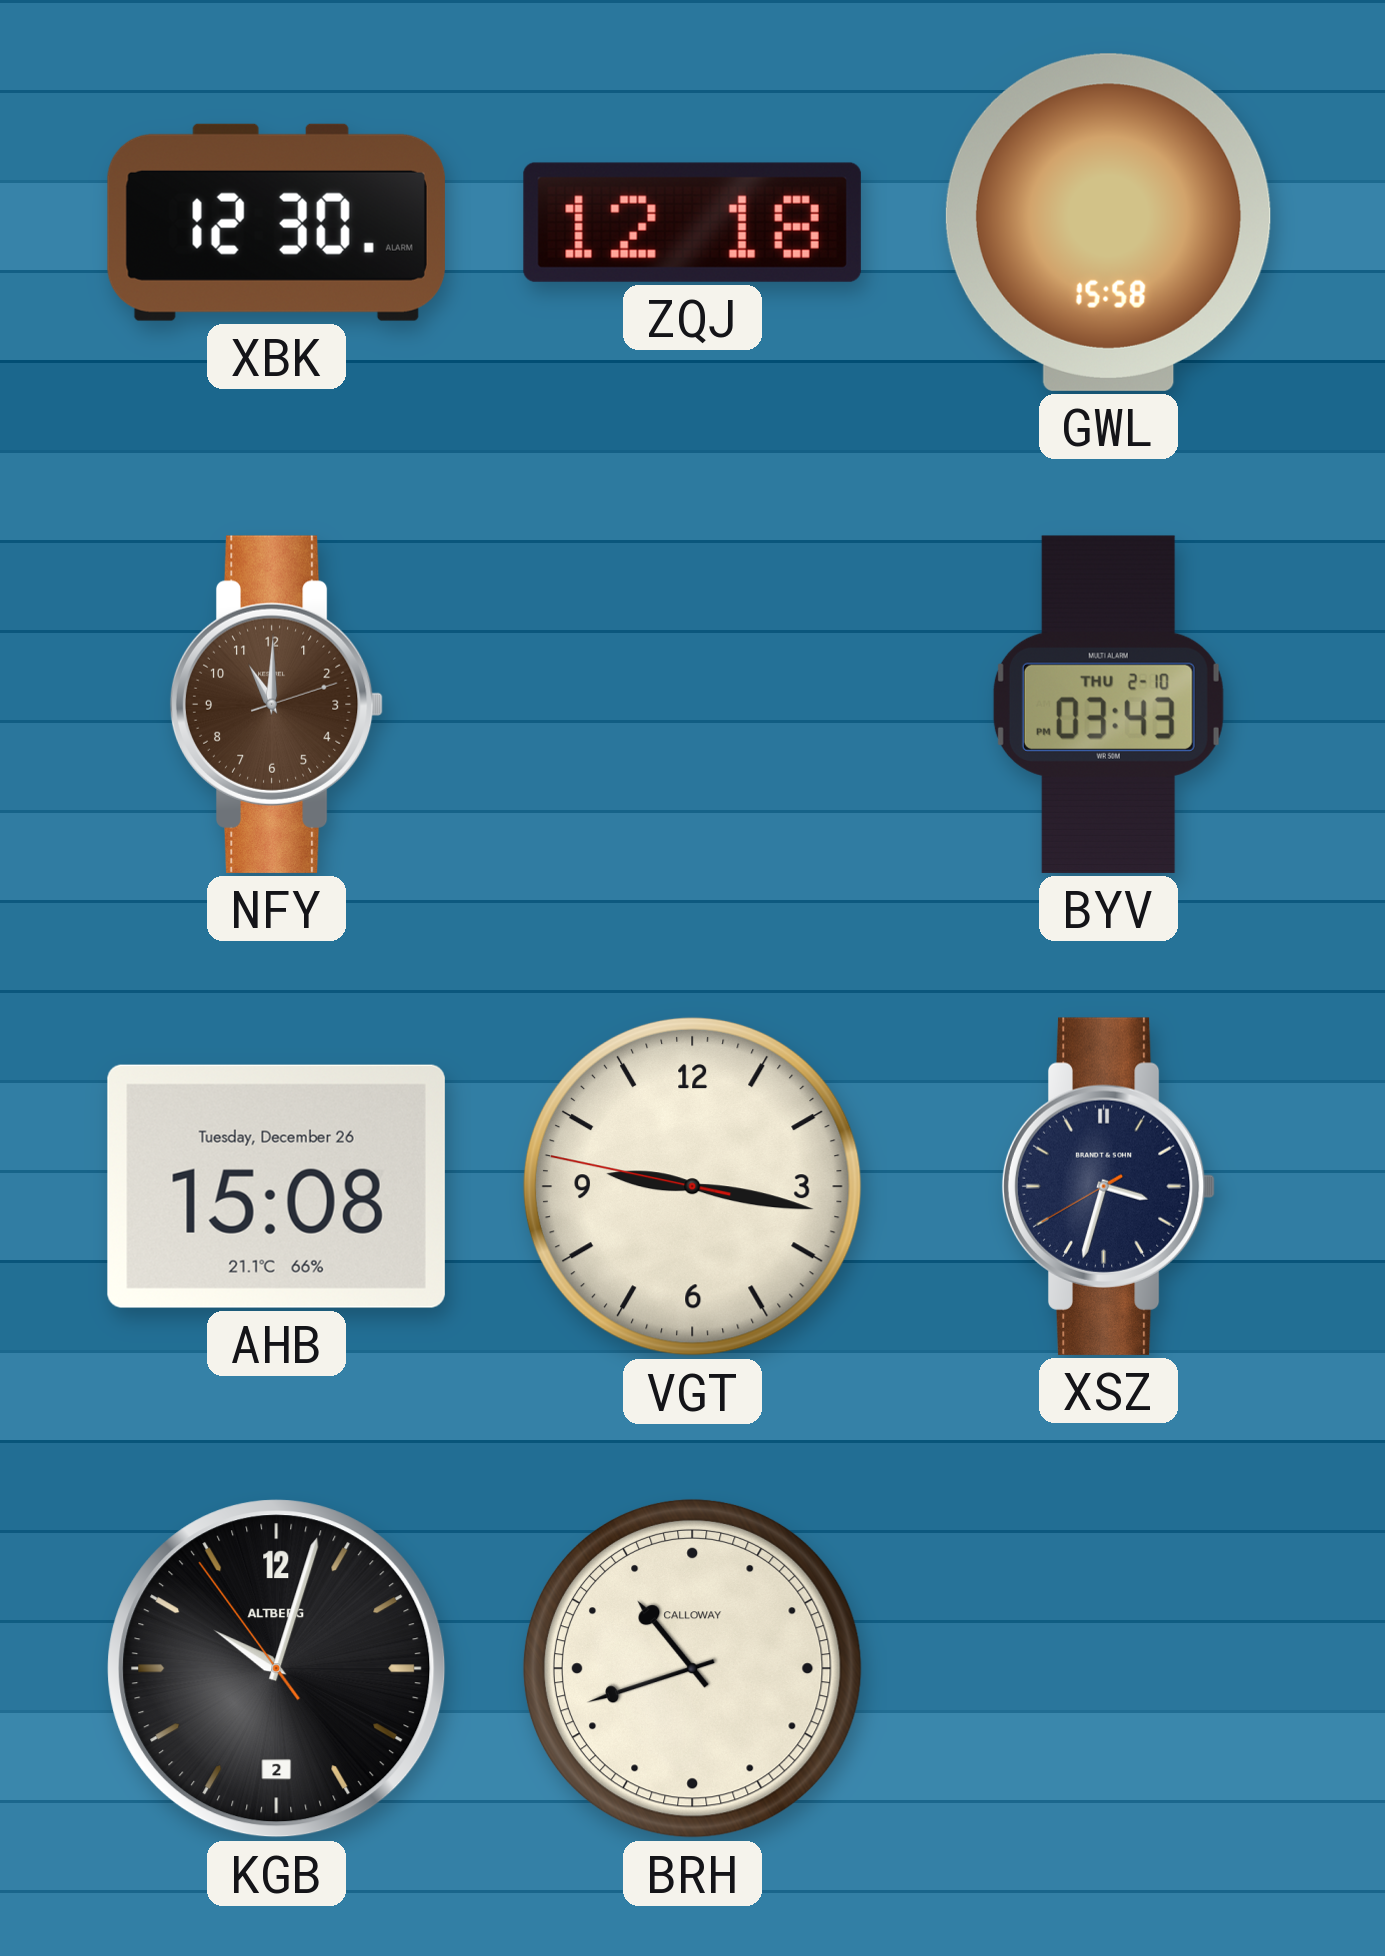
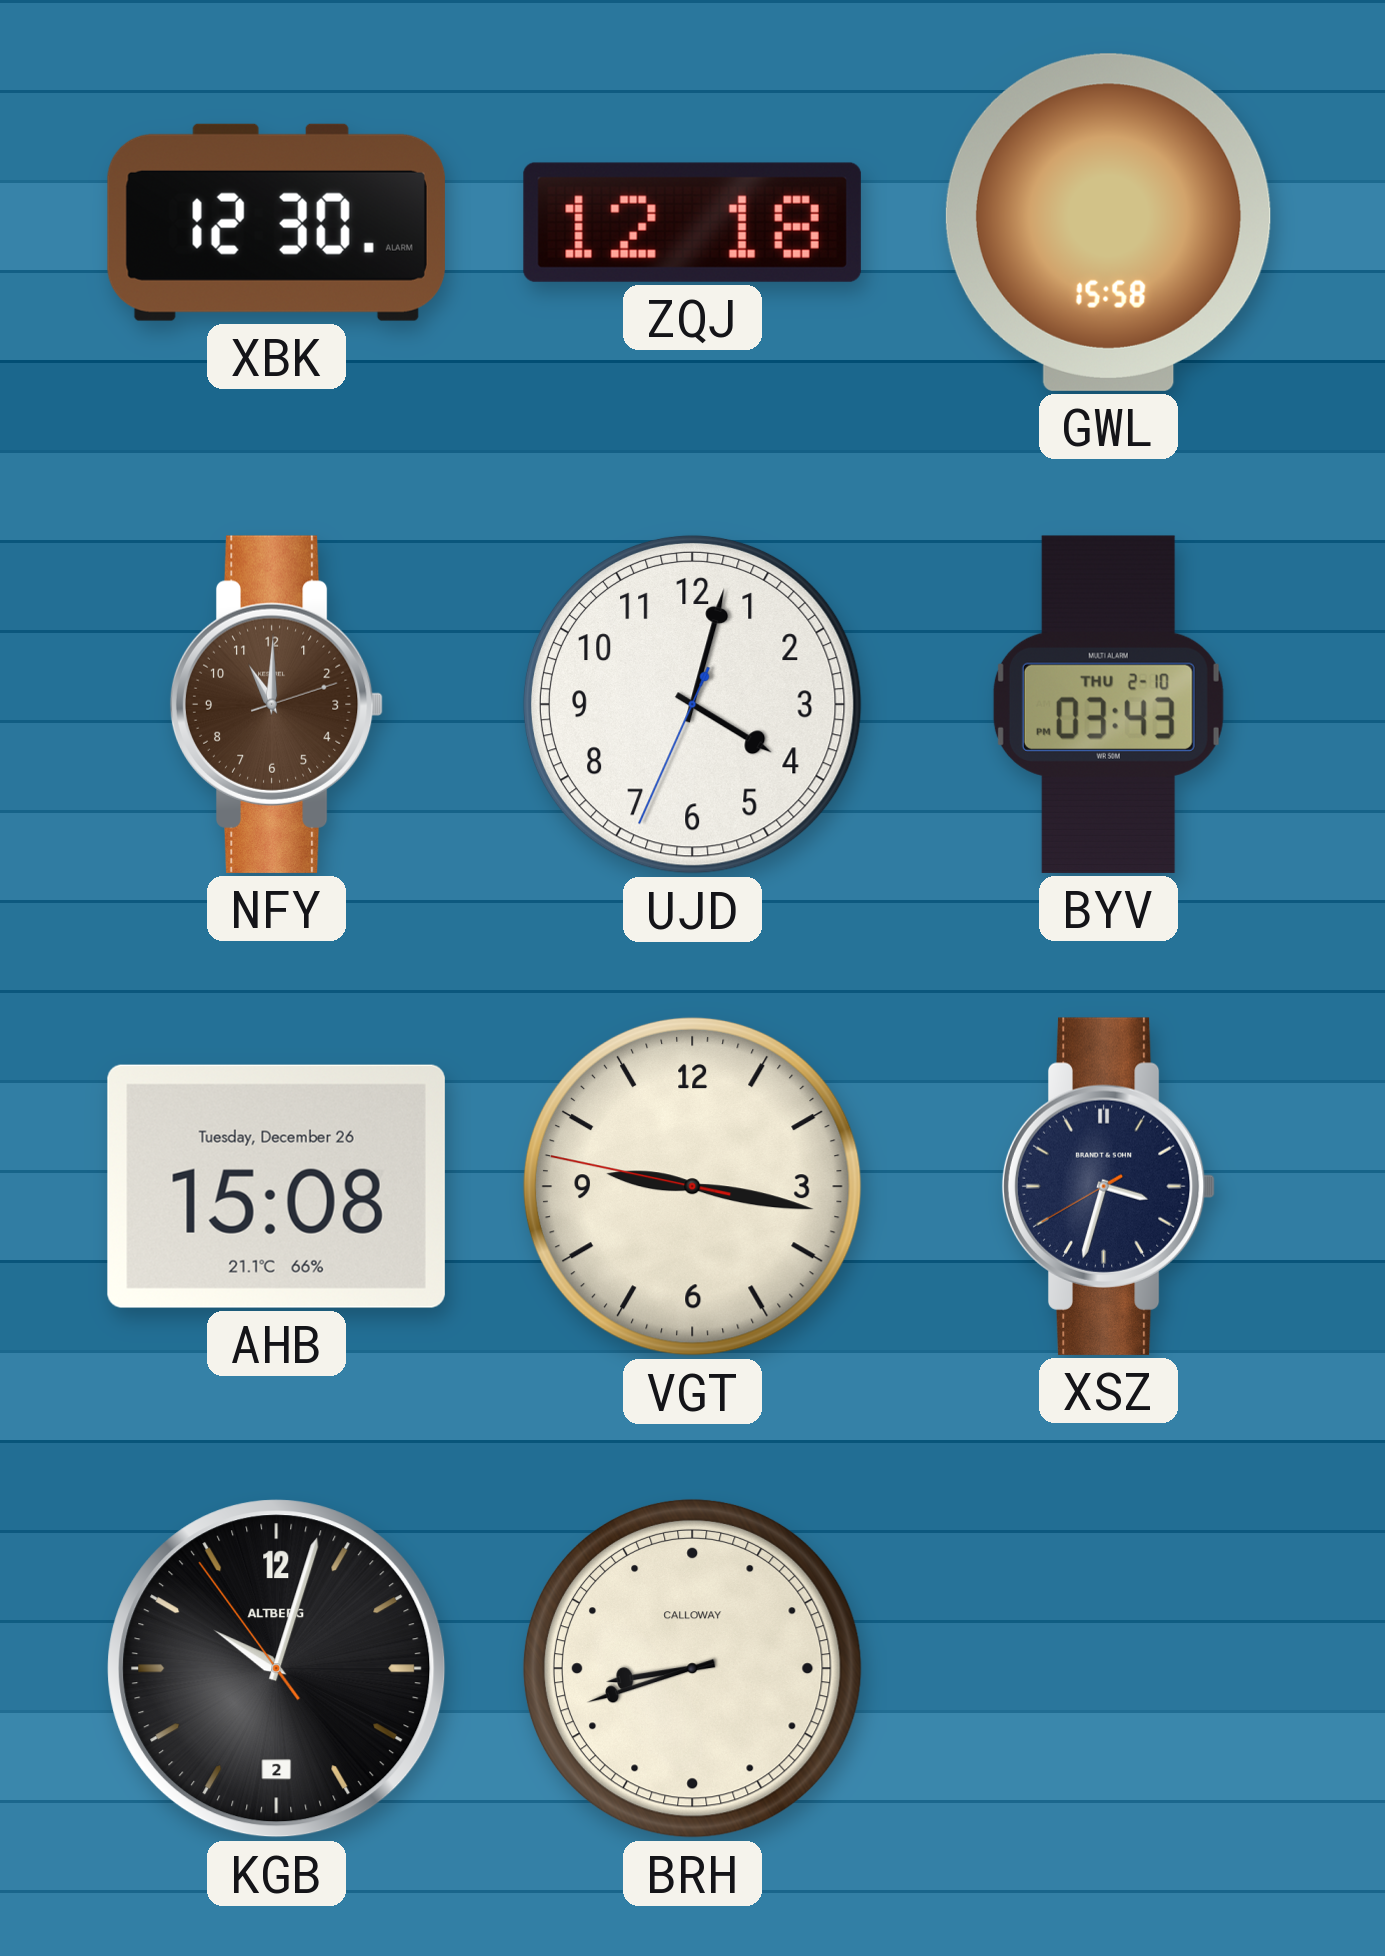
UJD: none -> 4:02
BRH: 10:42 -> 8:42
